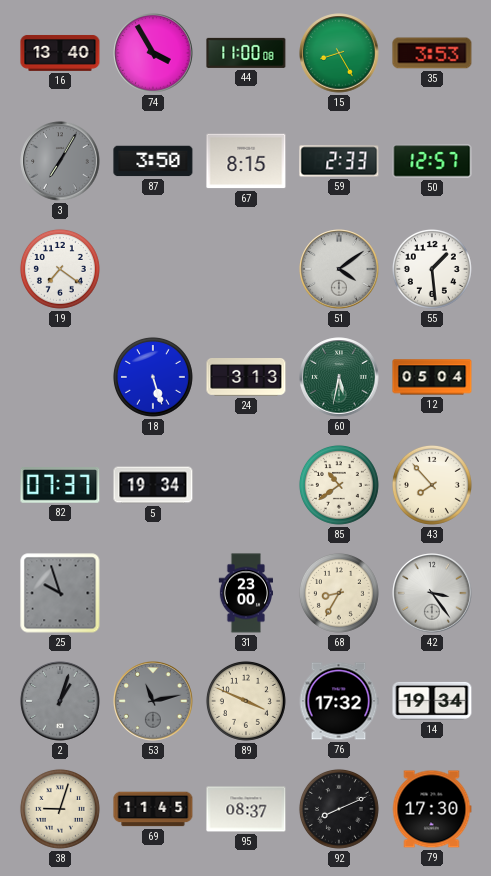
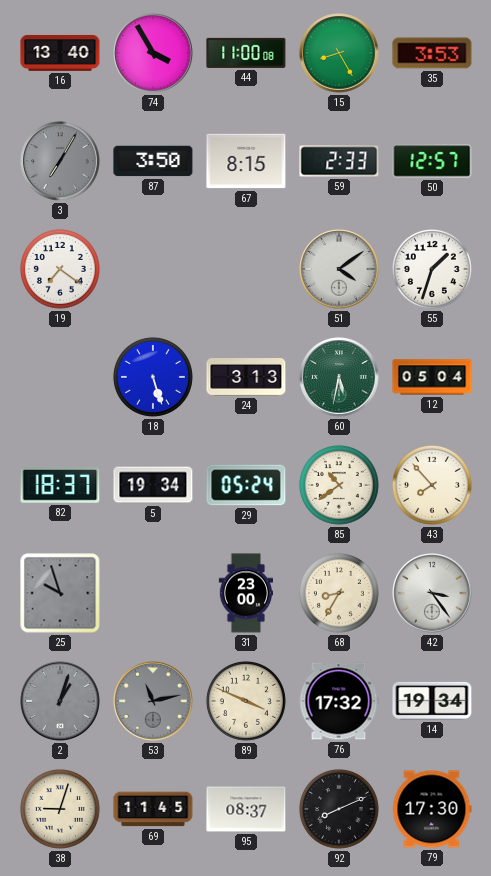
55: 1:29 -> 1:33
82: 07:37 -> 18:37
29: none -> 05:24
